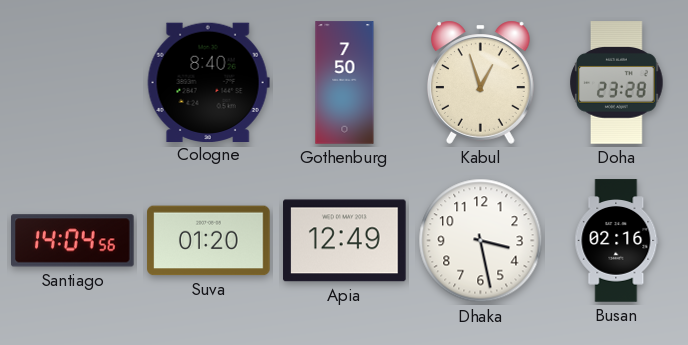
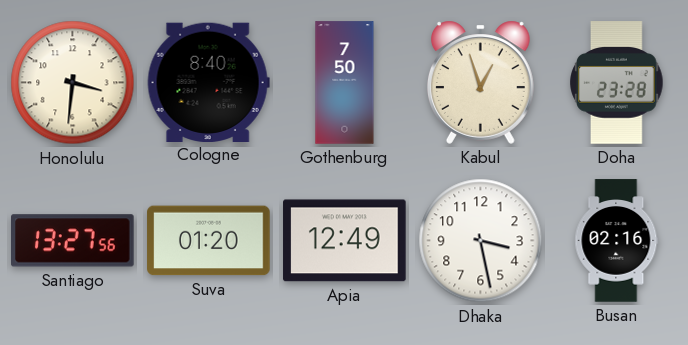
Honolulu: none -> 3:31
Santiago: 14:04 -> 13:27
